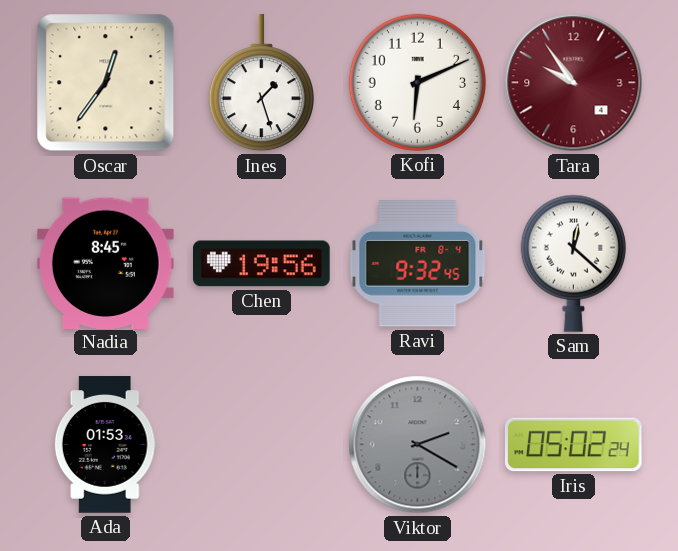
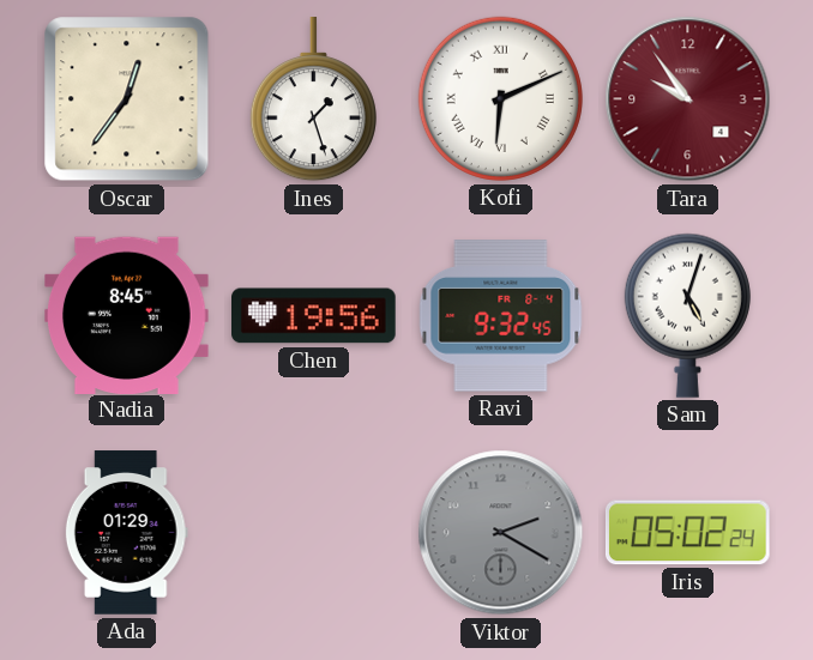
Kofi numerals: Arabic -> Roman
Sam: 12:22 -> 5:03
Ada: 01:53 -> 01:29
